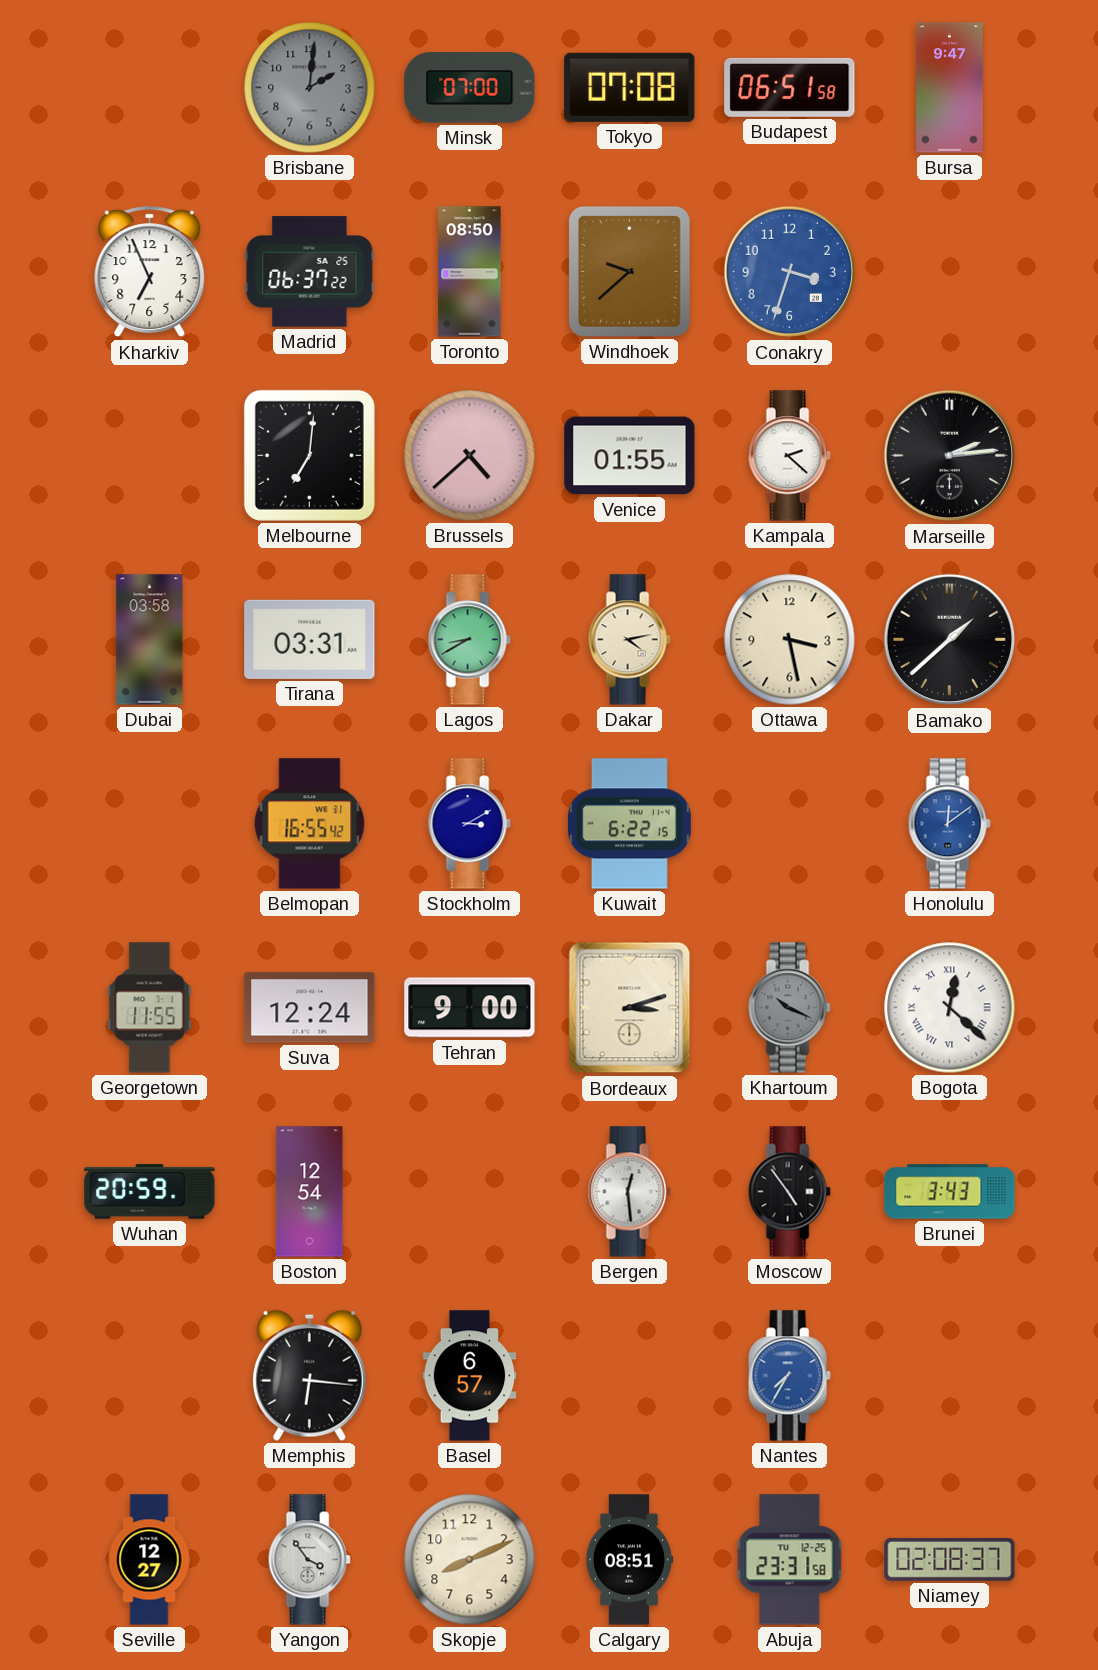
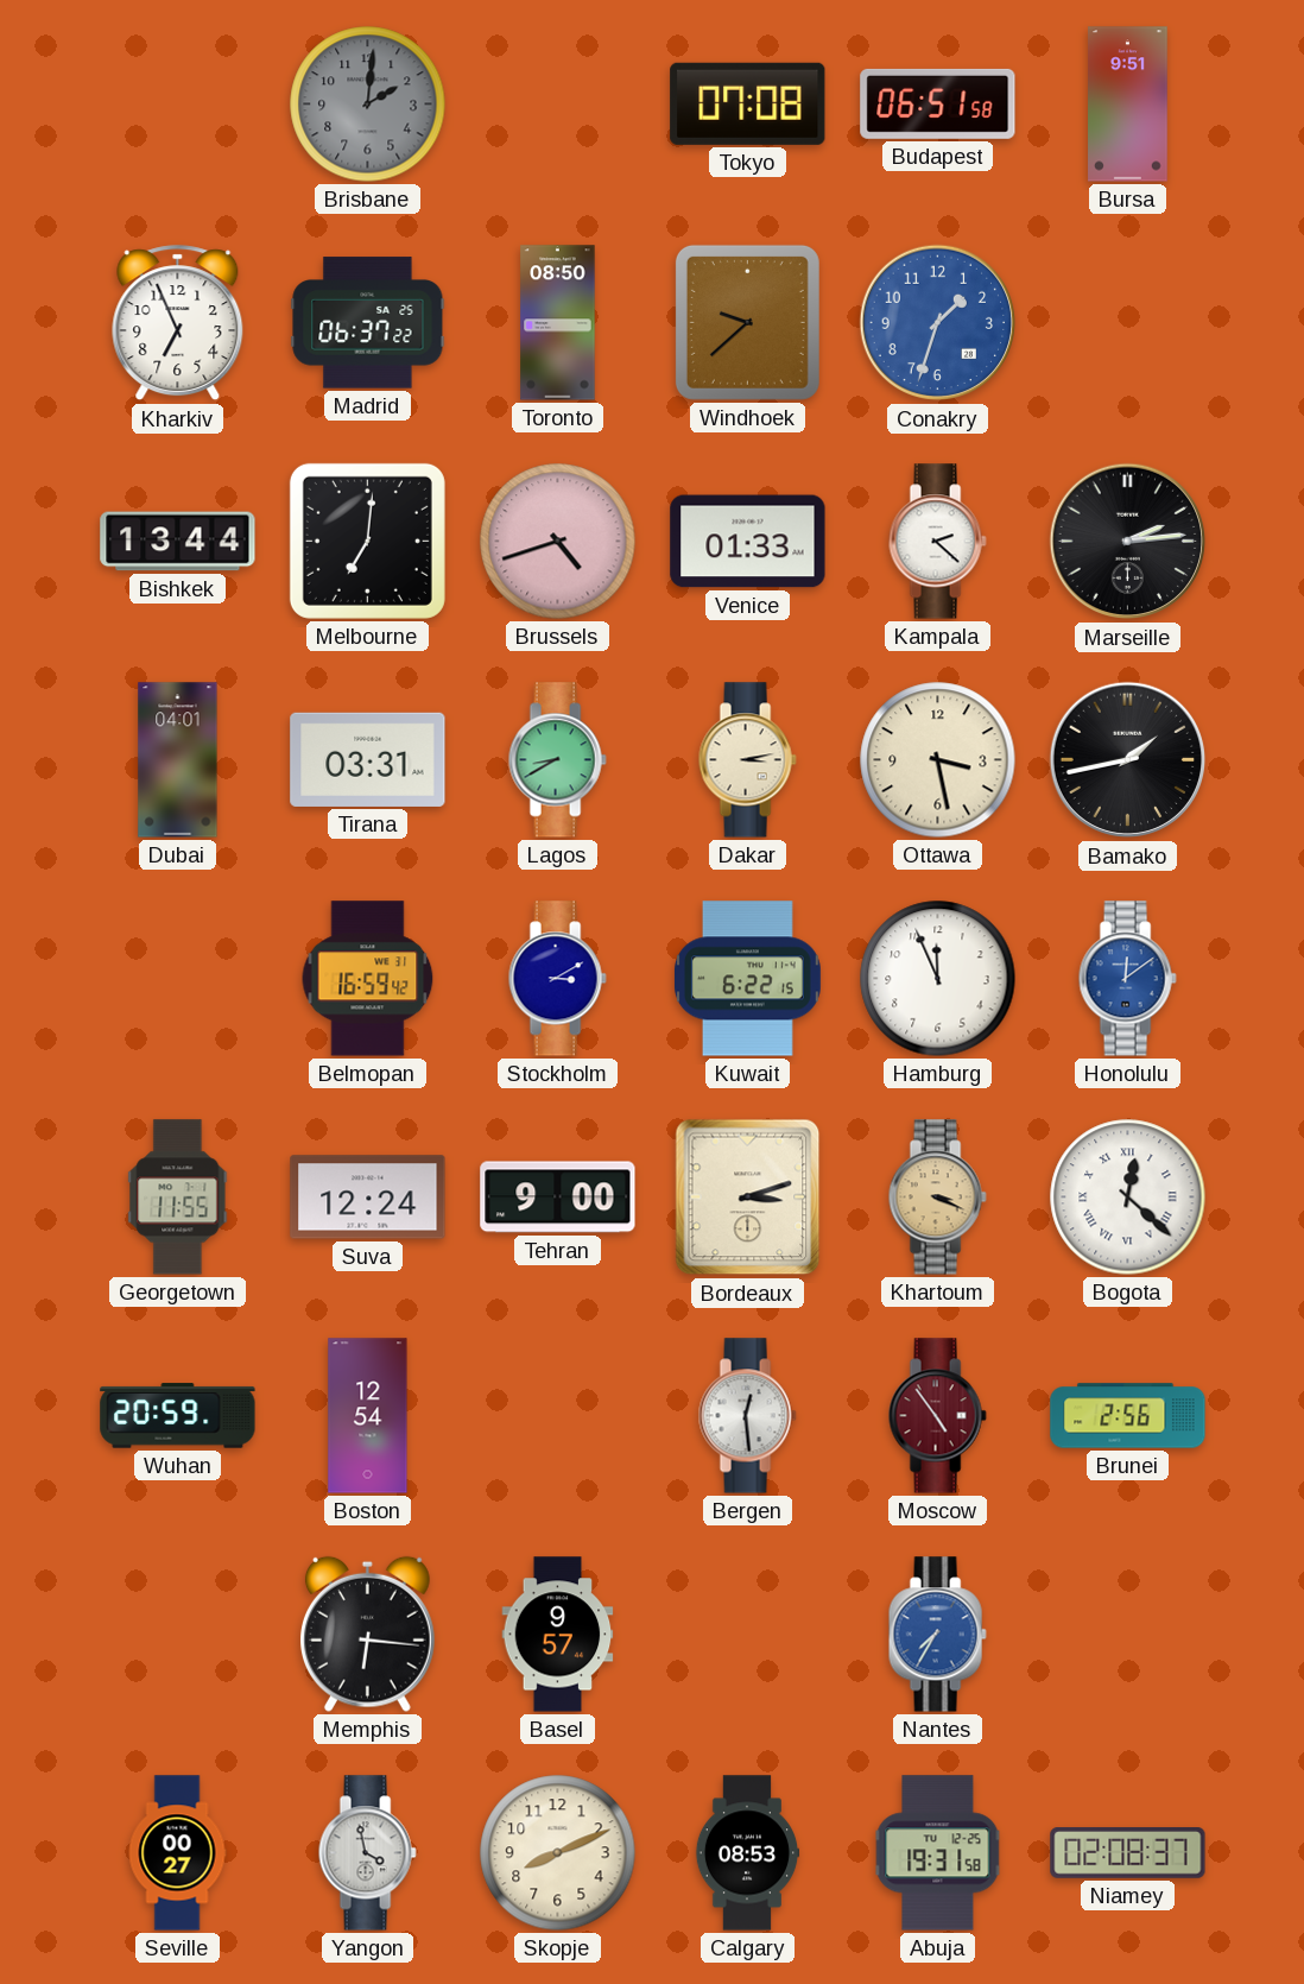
Minsk: 07:00 -> none
Bursa: 9:47 -> 9:51
Conakry: 3:33 -> 1:33
Bishkek: none -> 13:44
Brussels: 4:38 -> 4:42
Venice: 01:55 -> 01:33
Dubai: 03:58 -> 04:01
Dakar: 4:13 -> 3:13
Bamako: 1:38 -> 1:43
Belmopan: 16:55 -> 16:59
Hamburg: none -> 11:56
Khartoum: 10:19 -> 3:19
Khartoum dial: grey -> champagne
Moscow dial: black -> burgundy
Brunei: 3:43 -> 2:56
Basel: 6:57 -> 9:57
Seville: 12:27 -> 00:27
Yangon: 3:54 -> 3:58
Calgary: 08:51 -> 08:53
Abuja: 23:31 -> 19:31
